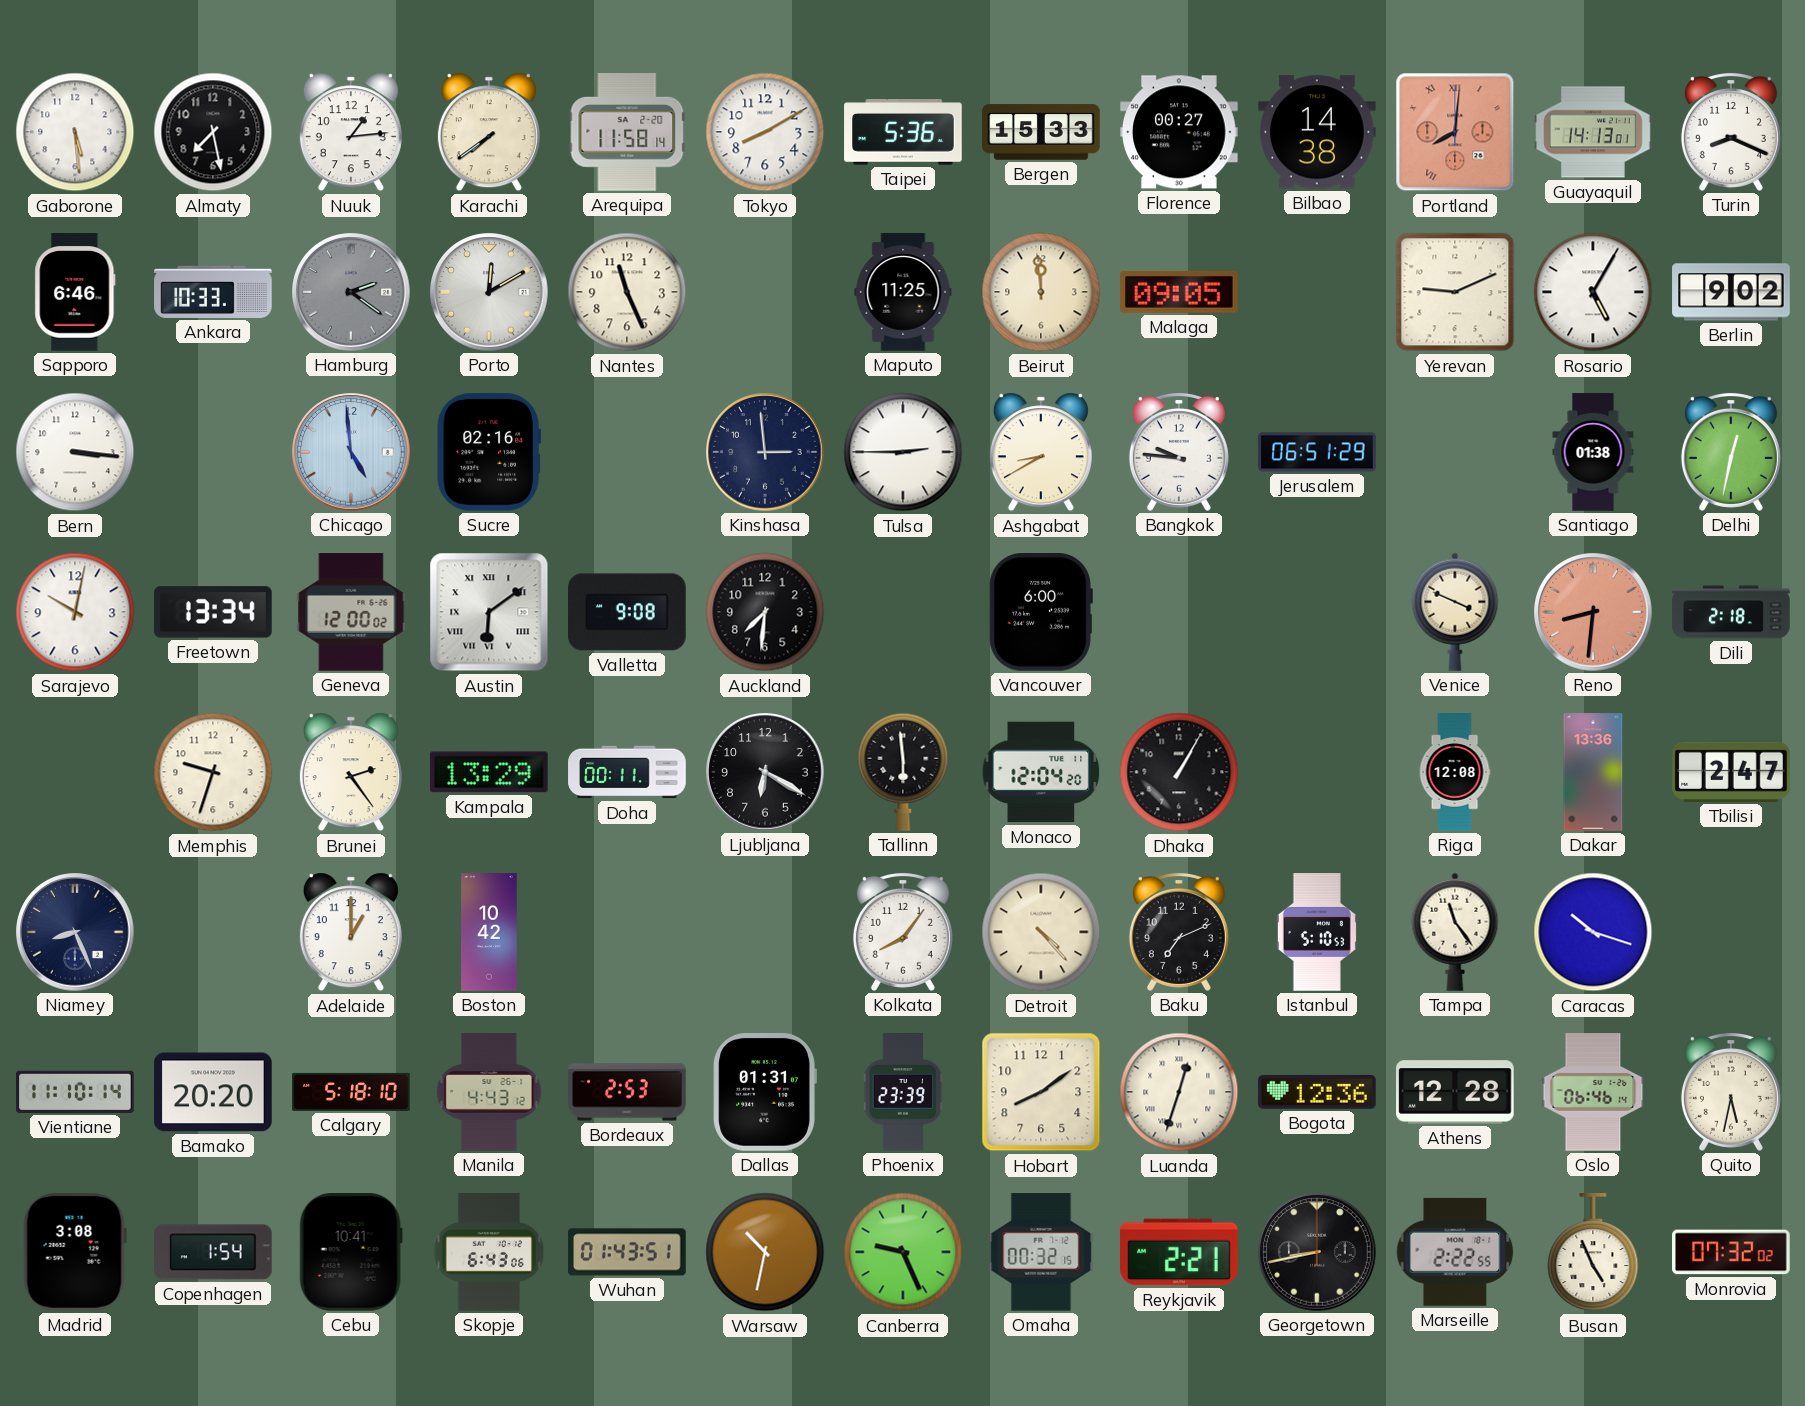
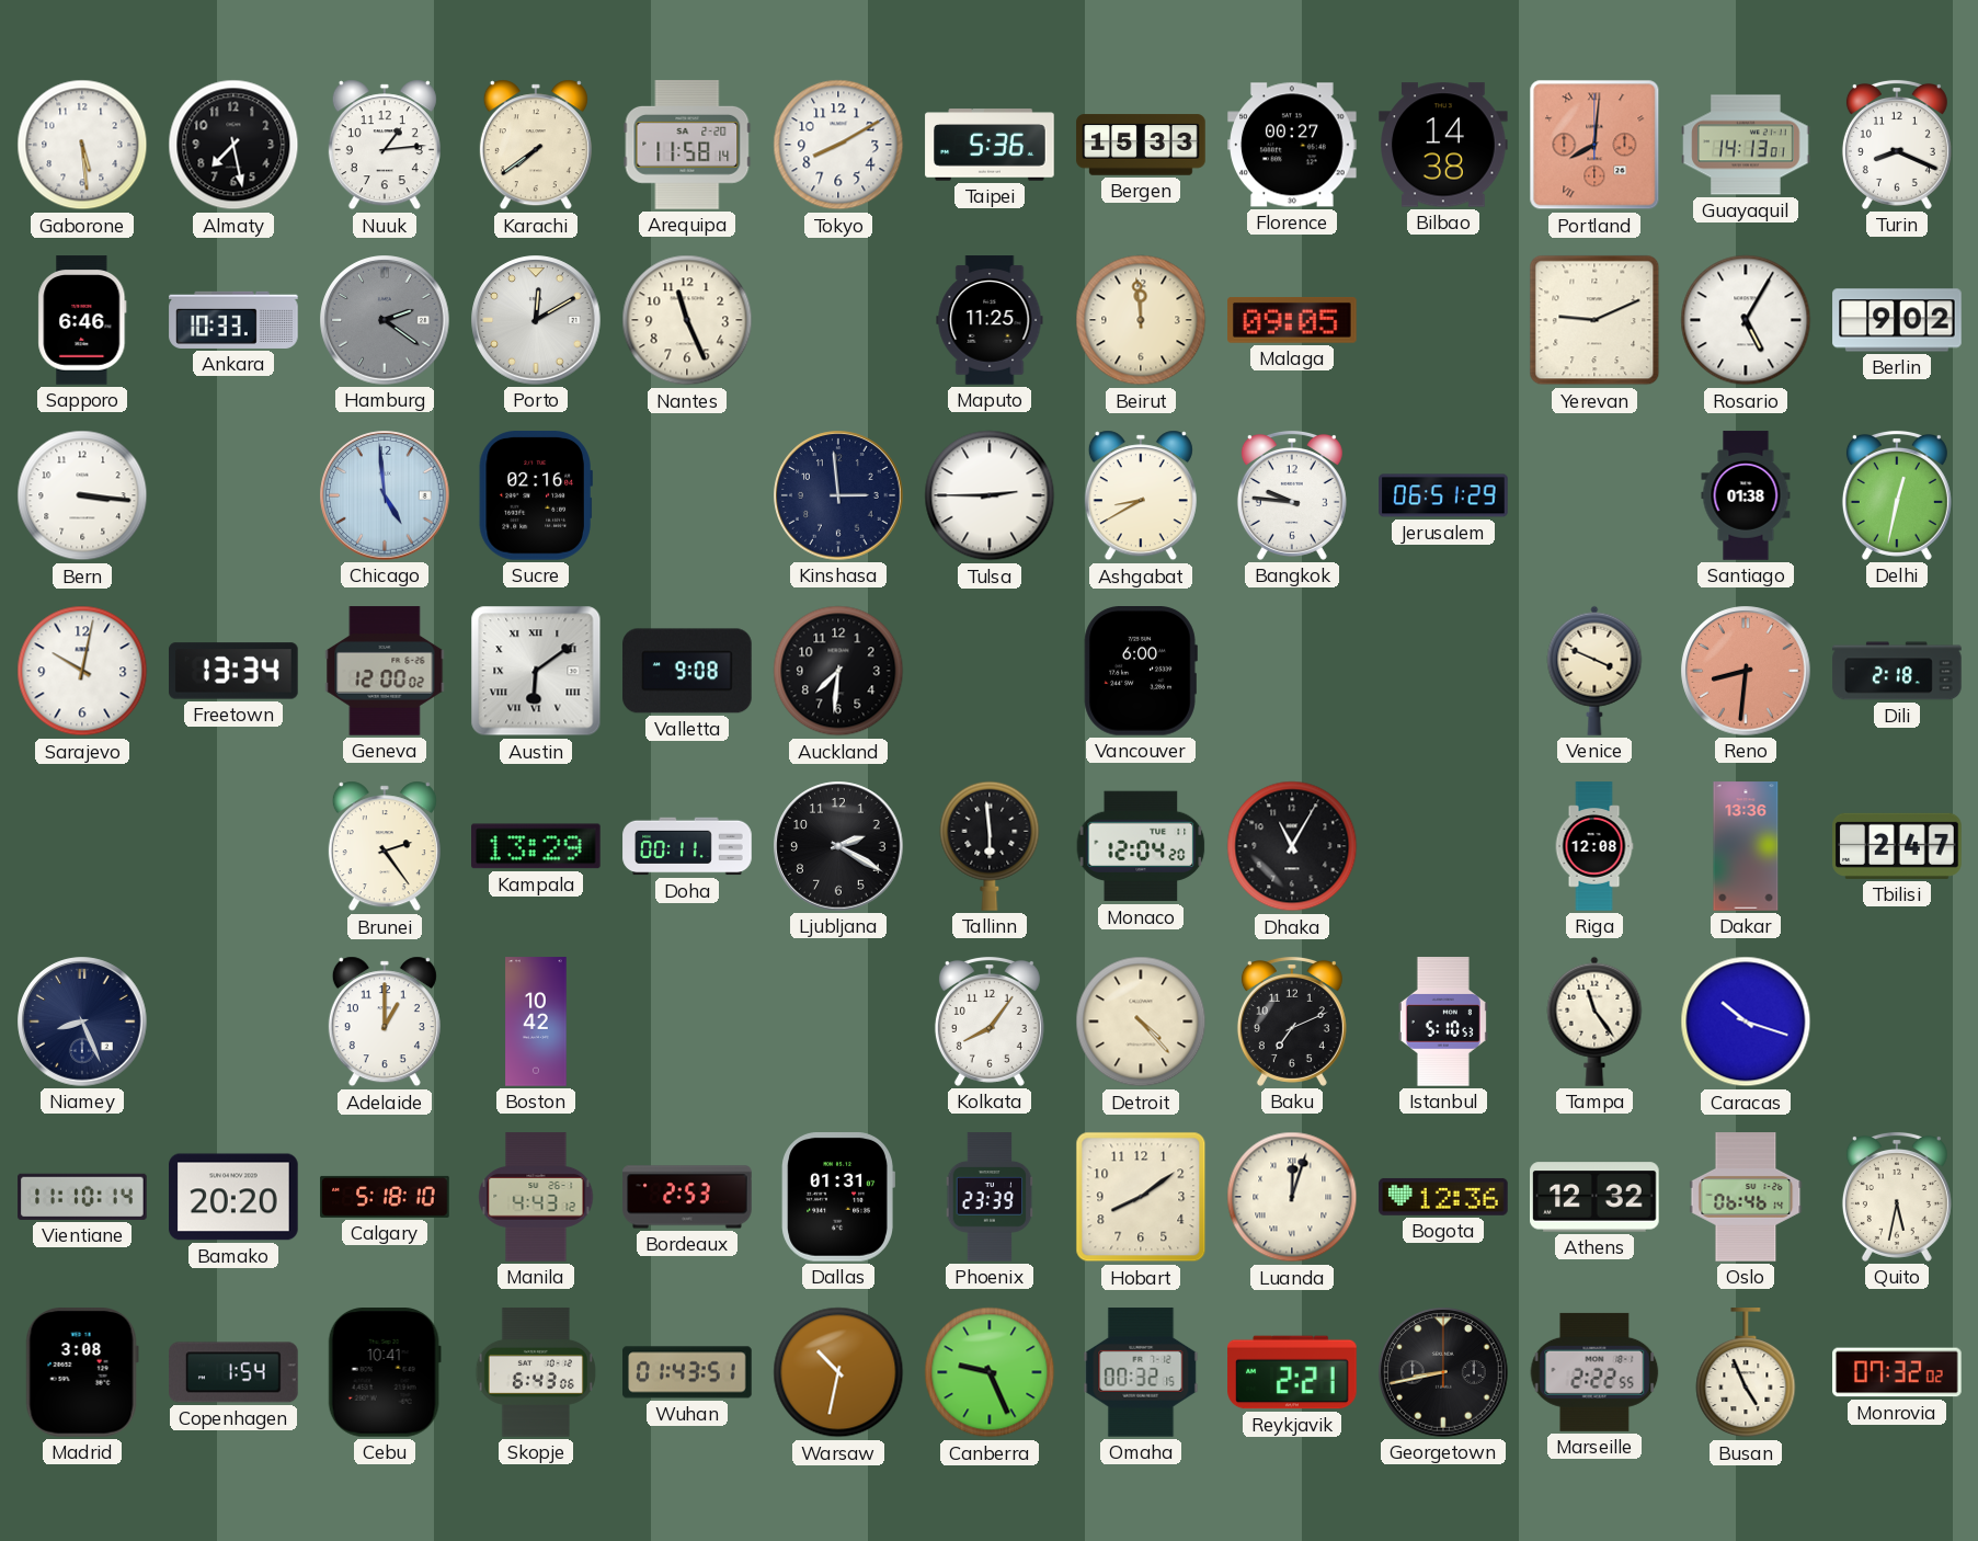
Memphis: 9:33 -> none
Ljubljana: 6:20 -> 2:20
Dhaka: 1:05 -> 11:05
Luanda: 12:33 -> 12:03
Athens: 12:28 -> 12:32
